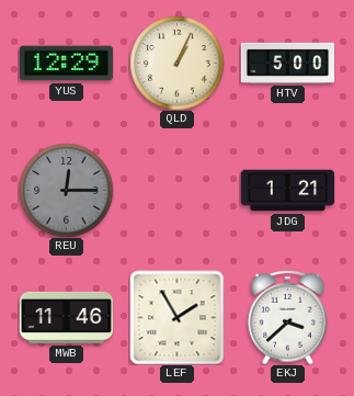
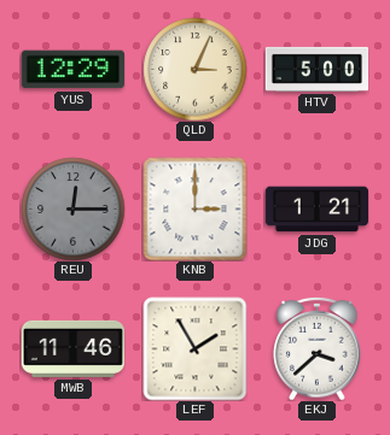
QLD: 1:04 -> 3:04
KNB: none -> 3:00
